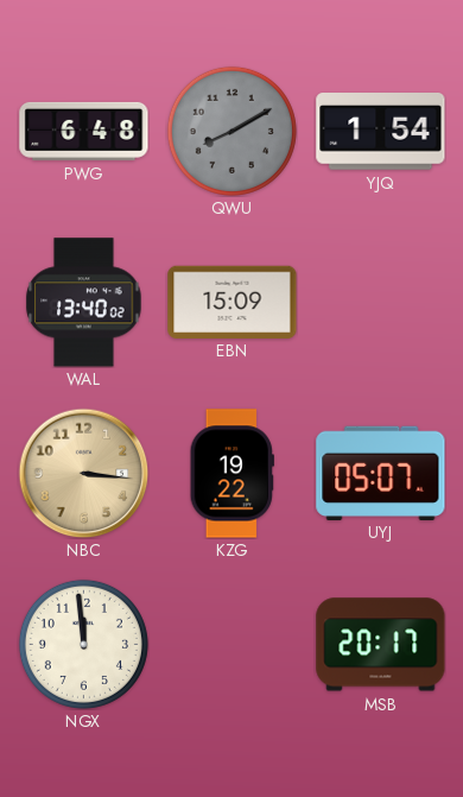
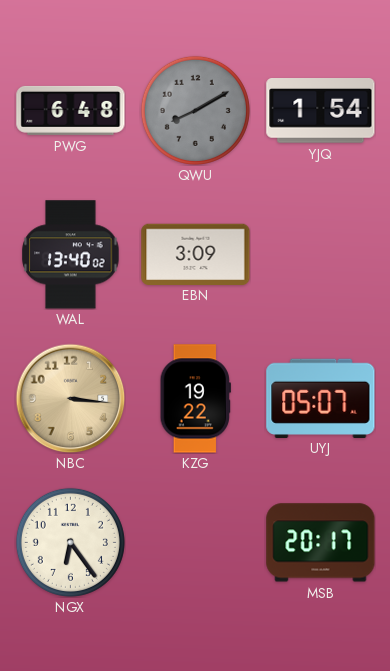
EBN: 15:09 -> 3:09
NGX: 11:59 -> 6:24
